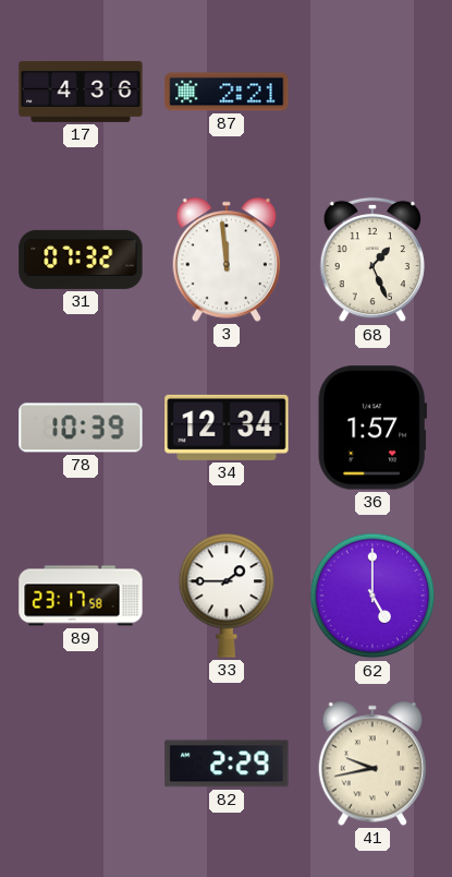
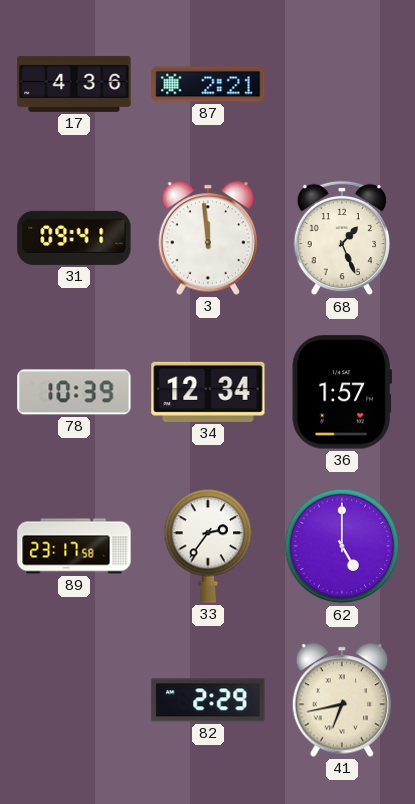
31: 07:32 -> 09:41
33: 1:45 -> 2:36
41: 9:43 -> 6:43
